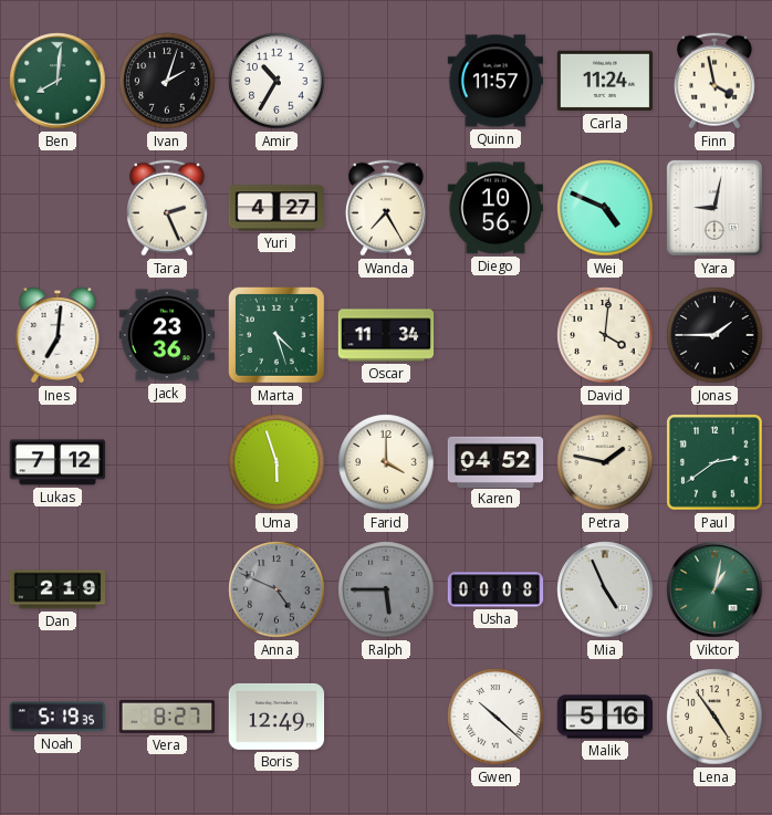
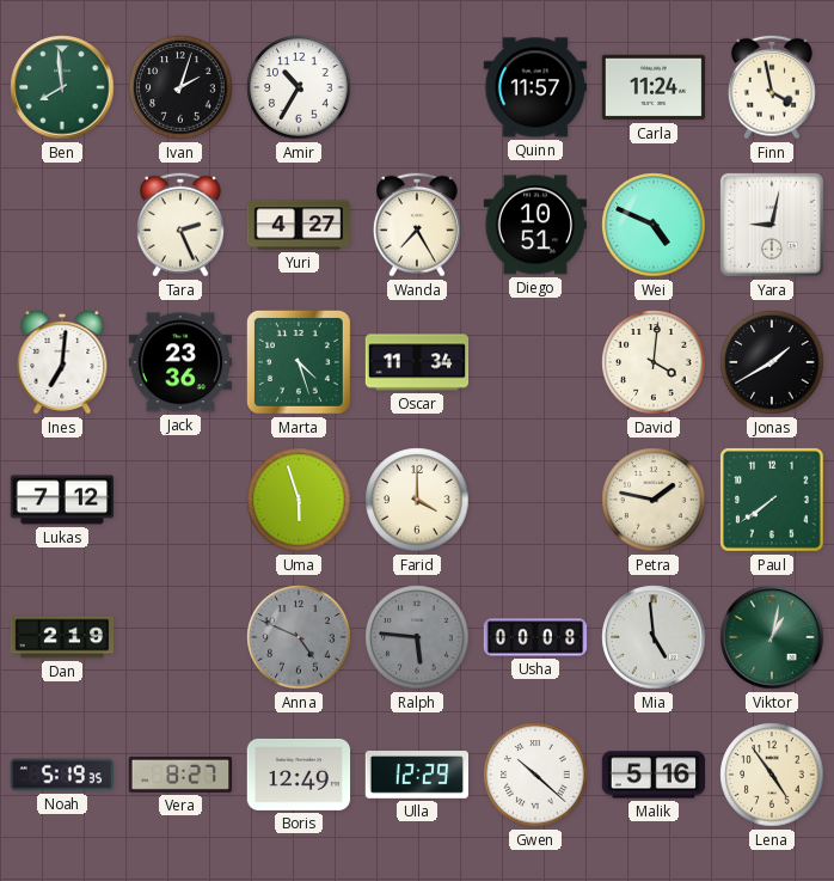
Ben: 8:01 -> 7:59
Diego: 10:56 -> 10:51
Jonas: 1:45 -> 1:40
Karen: 04:52 -> none
Paul: 2:39 -> 7:39
Ralph: 5:45 -> 5:46
Mia: 4:56 -> 4:59
Ulla: none -> 12:29
